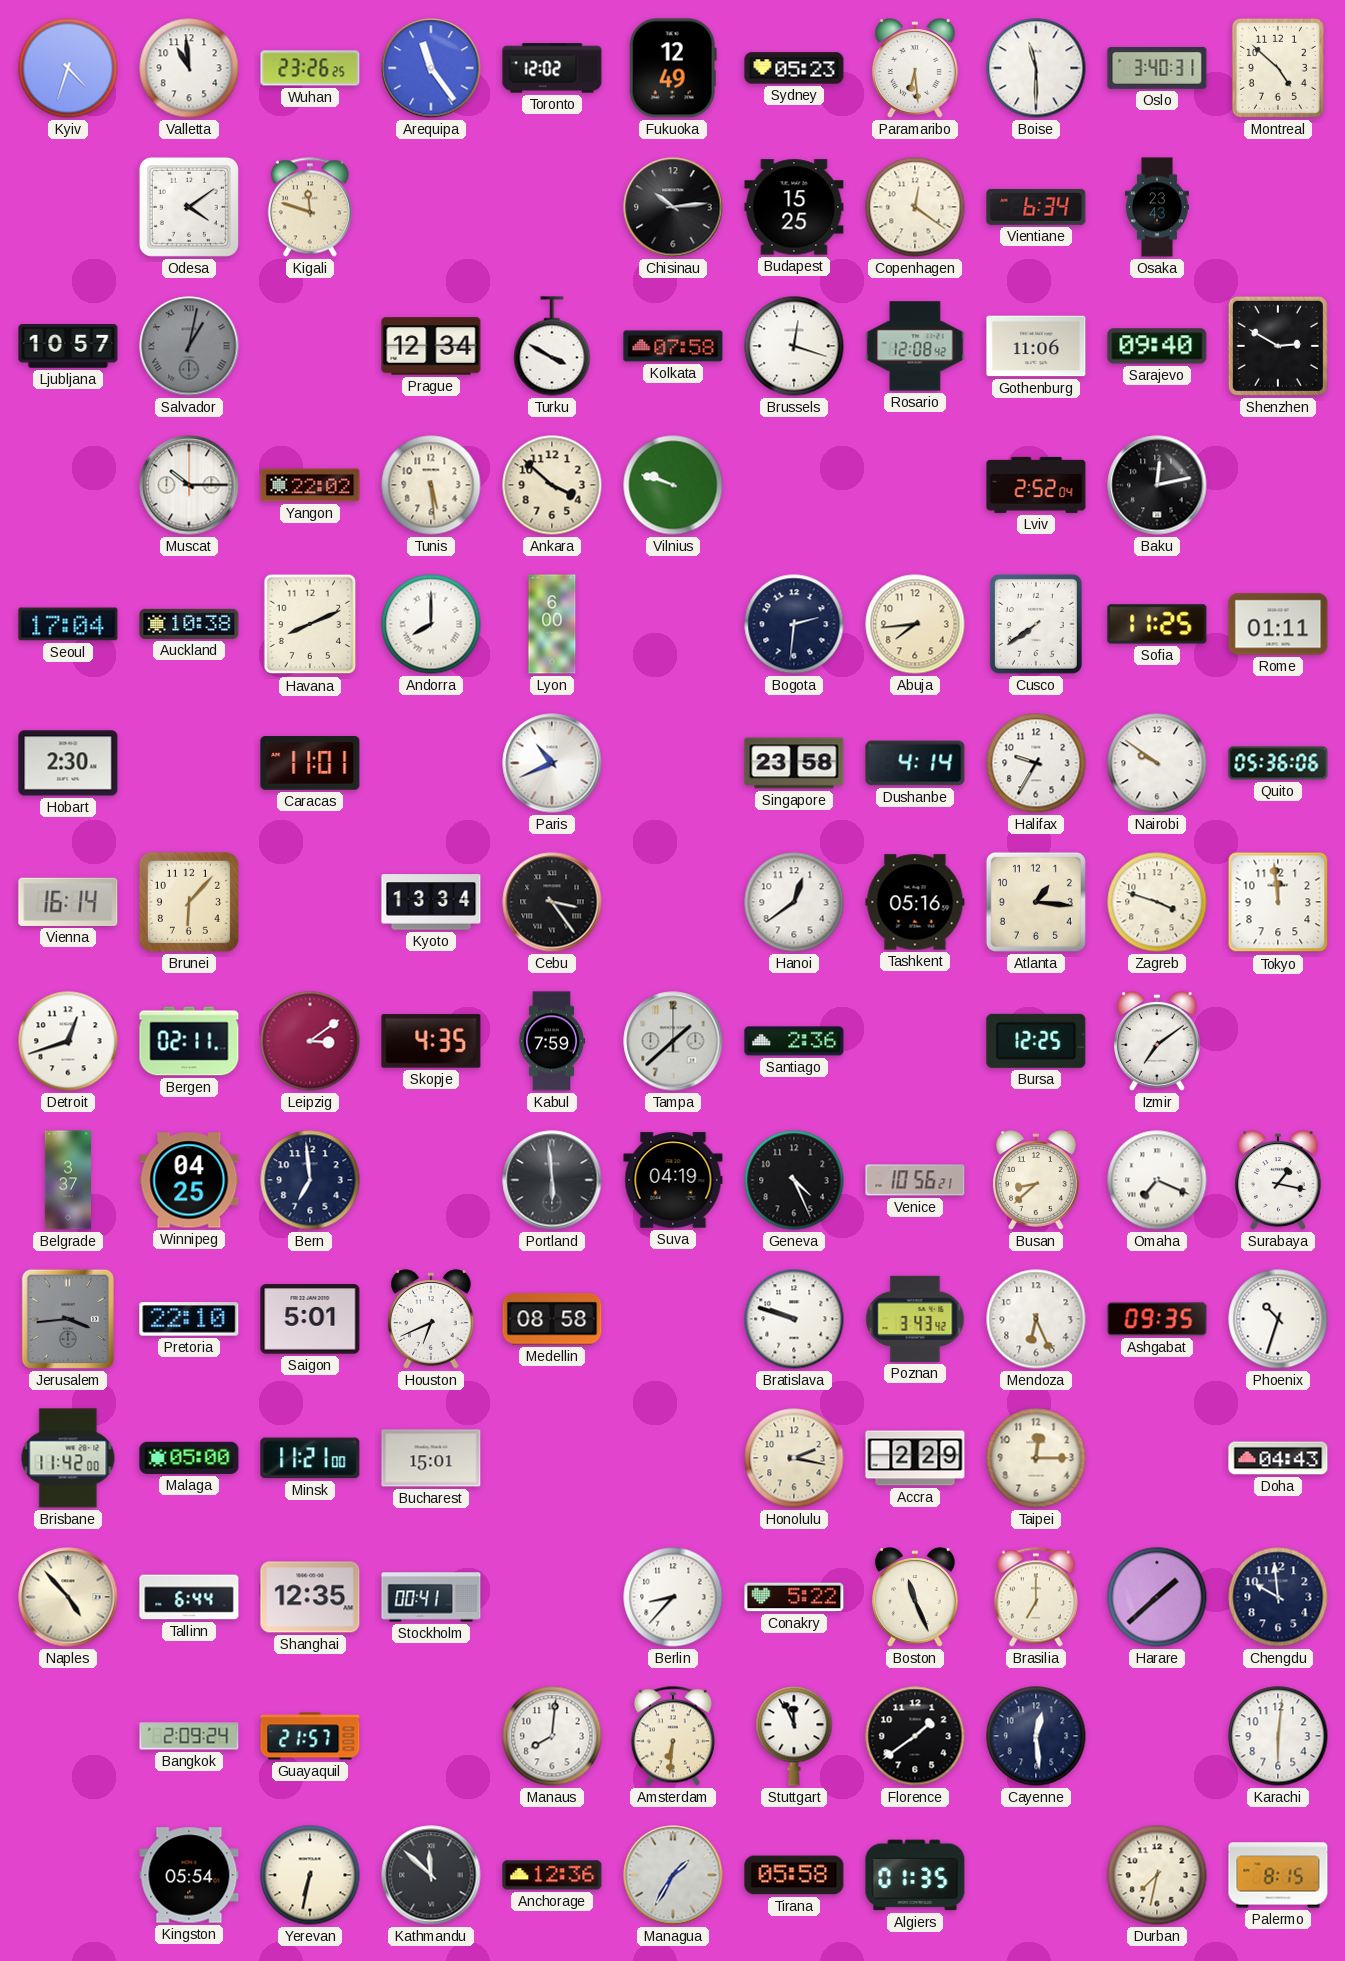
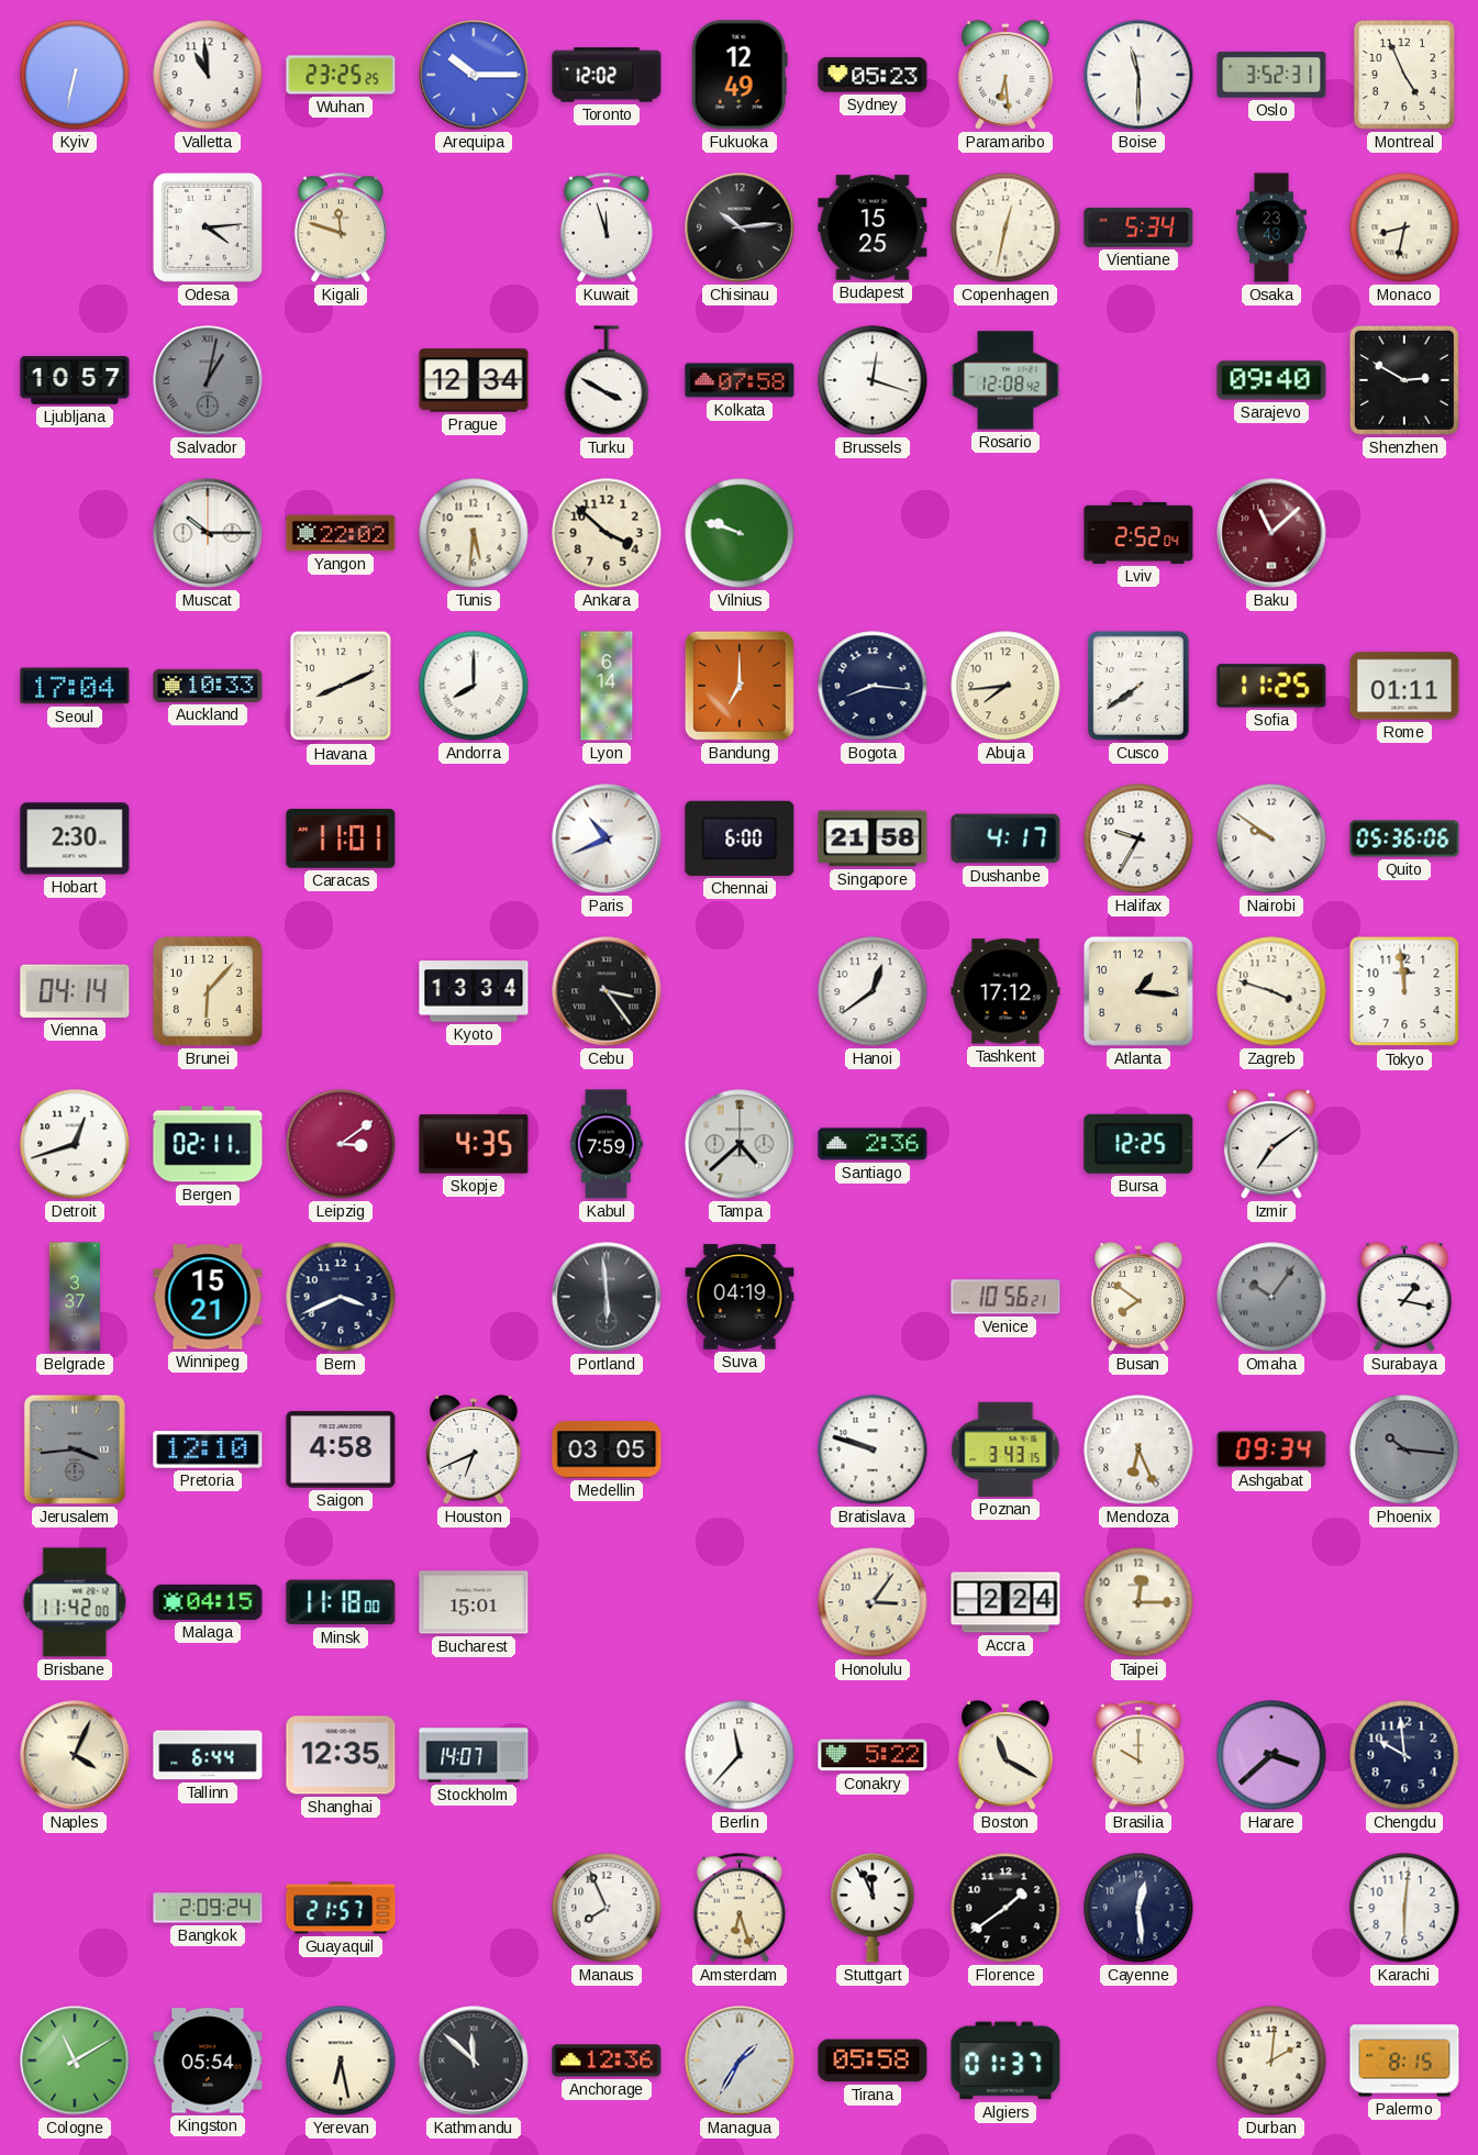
Kyiv: 4:33 -> 6:32
Wuhan: 23:26 -> 23:25
Arequipa: 11:24 -> 10:15
Oslo: 3:40 -> 3:52
Montreal: 4:52 -> 4:56
Odesa: 4:09 -> 4:14
Kuwait: none -> 11:57
Copenhagen: 12:21 -> 12:32
Vientiane: 6:34 -> 5:34
Monaco: none -> 8:32
Gothenburg: 11:06 -> none
Tunis: 5:29 -> 5:31
Baku: 12:13 -> 11:08
Baku dial: black -> burgundy
Auckland: 10:38 -> 10:33
Lyon: 6:00 -> 6:14
Bandung: none -> 7:00
Bogota: 2:31 -> 8:16
Chennai: none -> 6:00
Singapore: 23:58 -> 21:58
Dushanbe: 4:14 -> 4:17
Vienna: 16:14 -> 04:14
Tashkent: 05:16 -> 17:12
Tampa: 1:38 -> 4:38
Winnipeg: 04:25 -> 15:21
Bern: 6:59 -> 3:41
Geneva: 4:26 -> none
Busan: 8:38 -> 7:51
Omaha: 7:19 -> 10:06
Omaha dial: white -> grey
Pretoria: 22:10 -> 12:10
Saigon: 5:01 -> 4:58
Medellin: 08:58 -> 03:05
Poznan: 3:43:42 -> 3:43:15
Ashgabat: 09:35 -> 09:34
Phoenix: 10:33 -> 10:16
Phoenix dial: white -> grey
Malaga: 05:00 -> 04:15
Minsk: 11:21 -> 11:18
Honolulu: 2:17 -> 3:06
Accra: 2:29 -> 2:24
Doha: 04:43 -> none
Naples: 4:53 -> 4:04
Stockholm: 00:41 -> 14:07
Berlin: 8:37 -> 11:37
Boston: 11:26 -> 11:20
Brasilia: 7:00 -> 10:00
Harare: 1:38 -> 3:38
Manaus: 8:01 -> 7:56
Amsterdam: 6:31 -> 6:27
Cologne: none -> 11:10
Yerevan: 6:32 -> 6:28
Algiers: 01:35 -> 01:37
Durban: 7:32 -> 2:01
